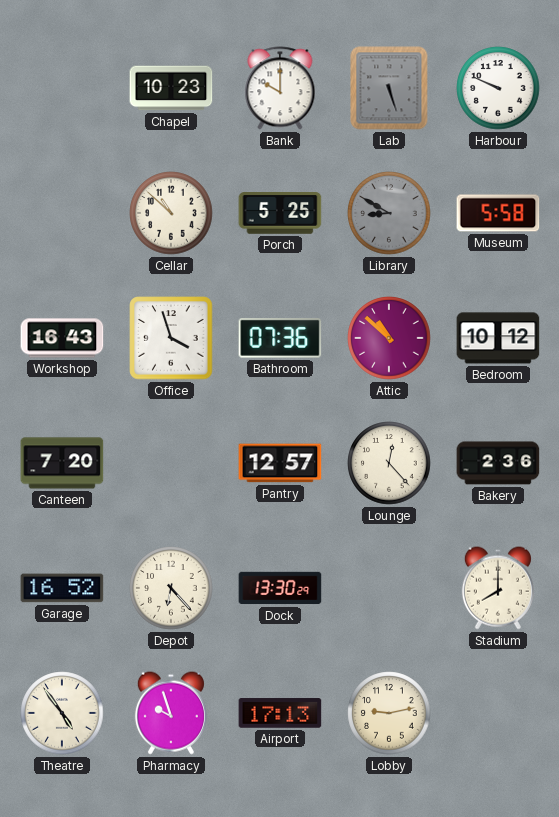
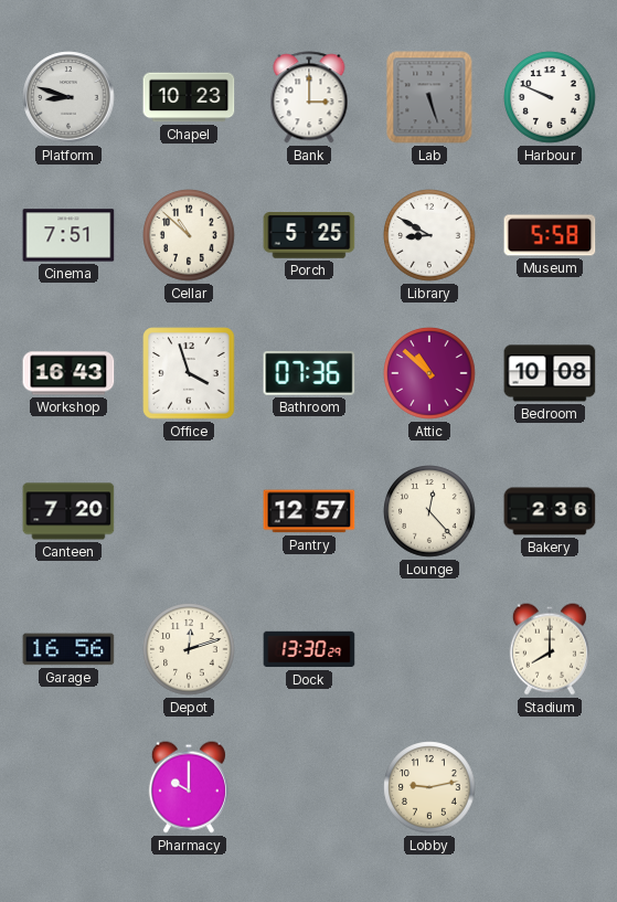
Platform: none -> 8:48
Bank: 10:00 -> 3:00
Cinema: none -> 7:51
Library dial: grey -> white
Bedroom: 10:12 -> 10:08
Garage: 16:52 -> 16:56
Depot: 6:23 -> 12:12
Theatre: 4:54 -> none
Pharmacy: 9:57 -> 10:00
Airport: 17:13 -> none
